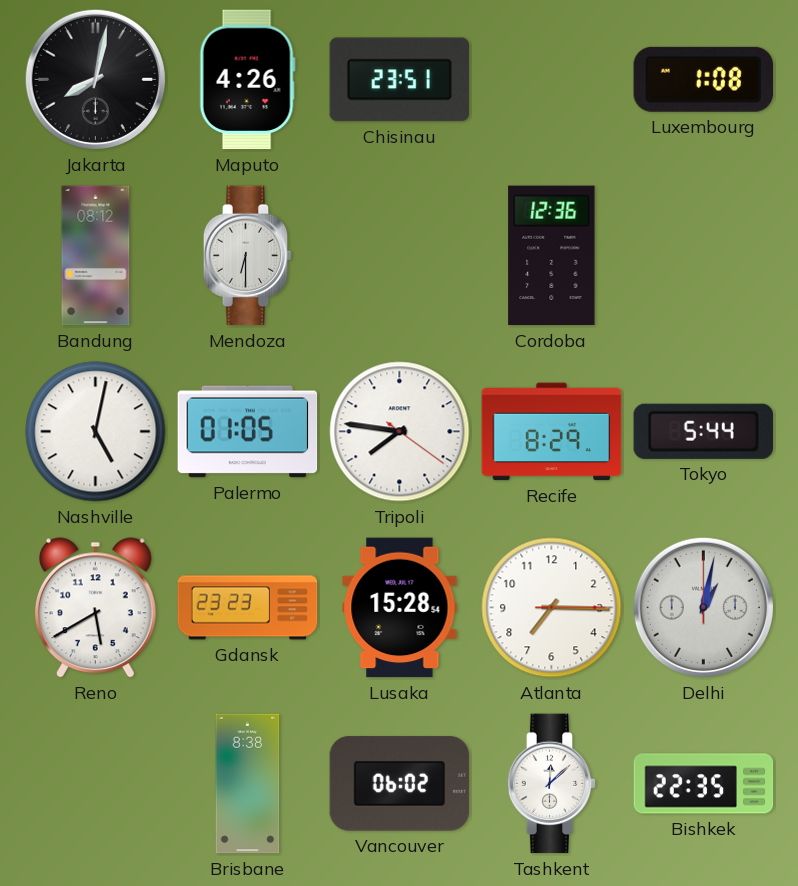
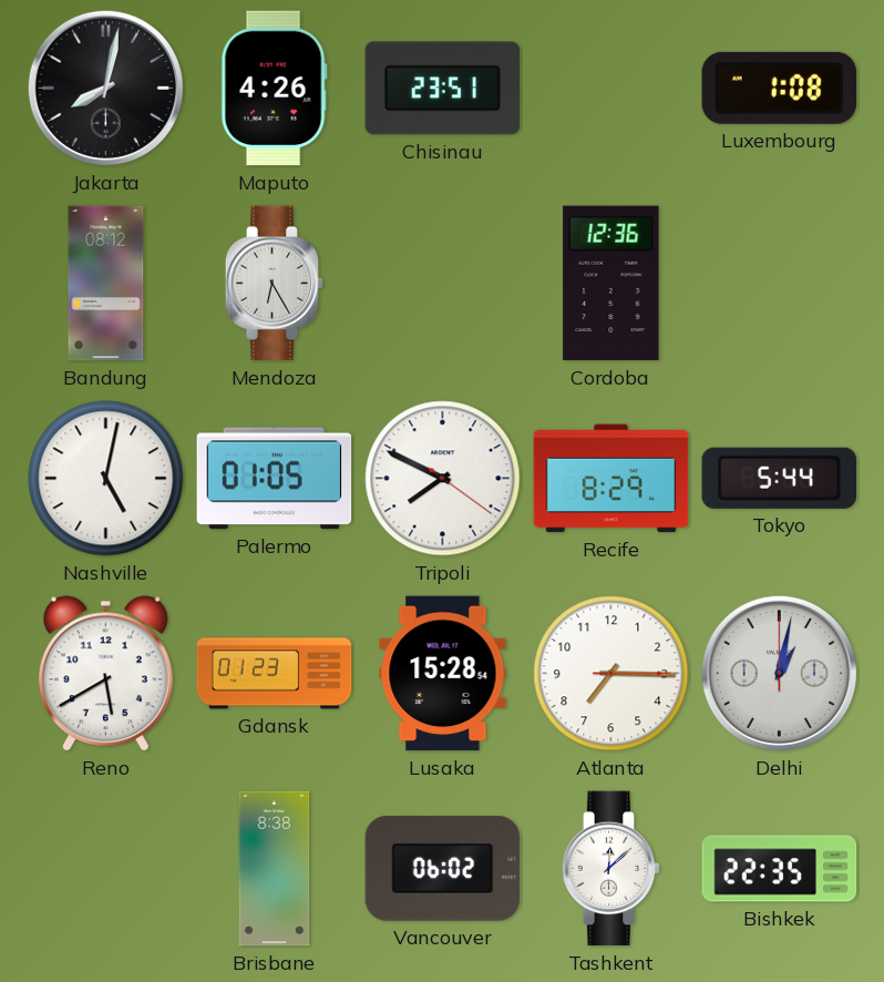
Mendoza: 6:30 -> 6:25
Tripoli: 7:46 -> 7:49
Gdansk: 23:23 -> 01:23
